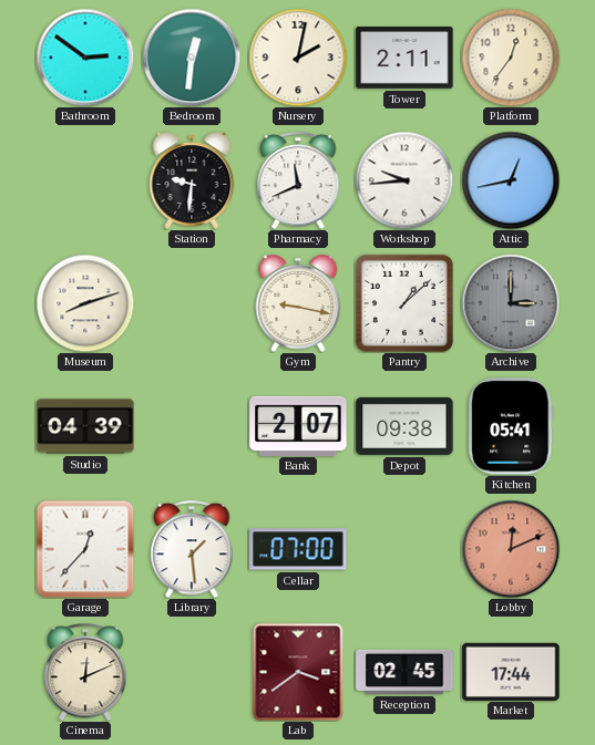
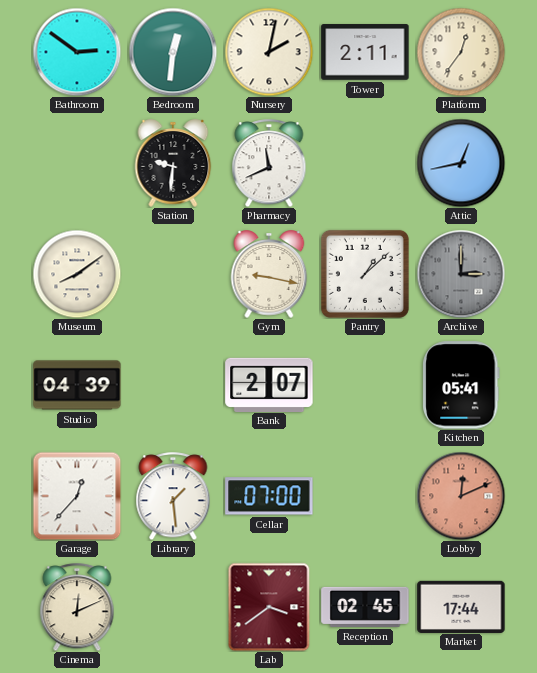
Workshop: 9:44 -> none
Museum: 8:12 -> 8:09
Depot: 09:38 -> none
